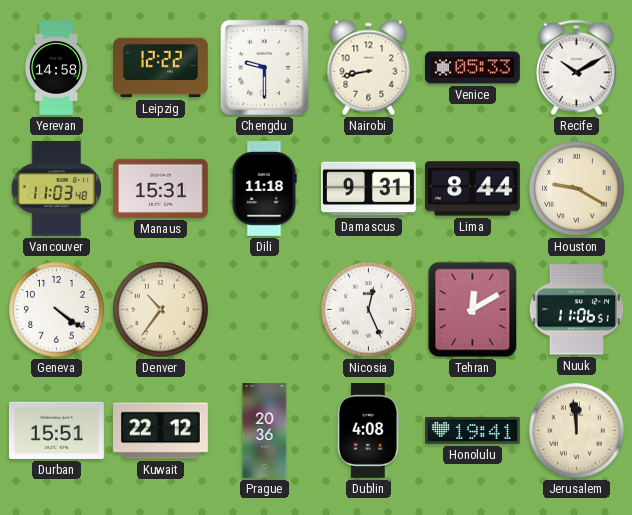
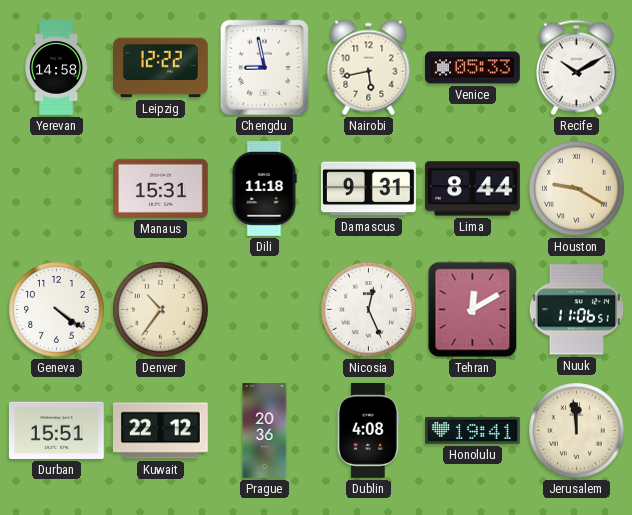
Chengdu: 9:30 -> 8:58
Nairobi: 8:43 -> 5:43
Vancouver: 11:03 -> none
